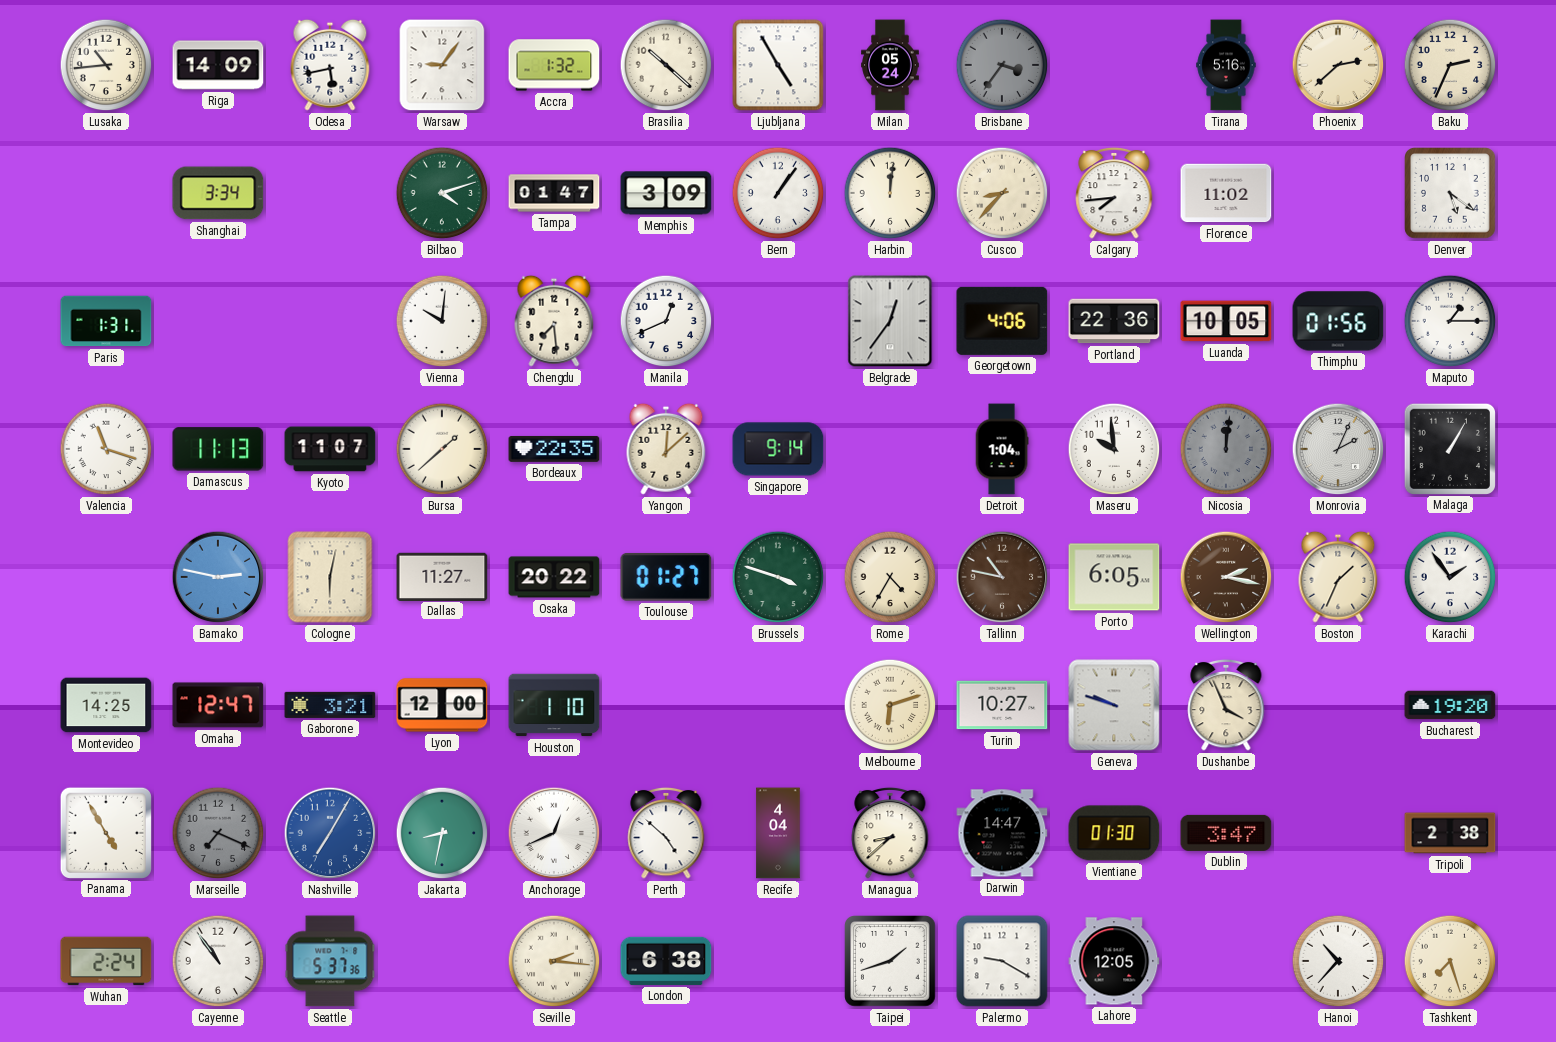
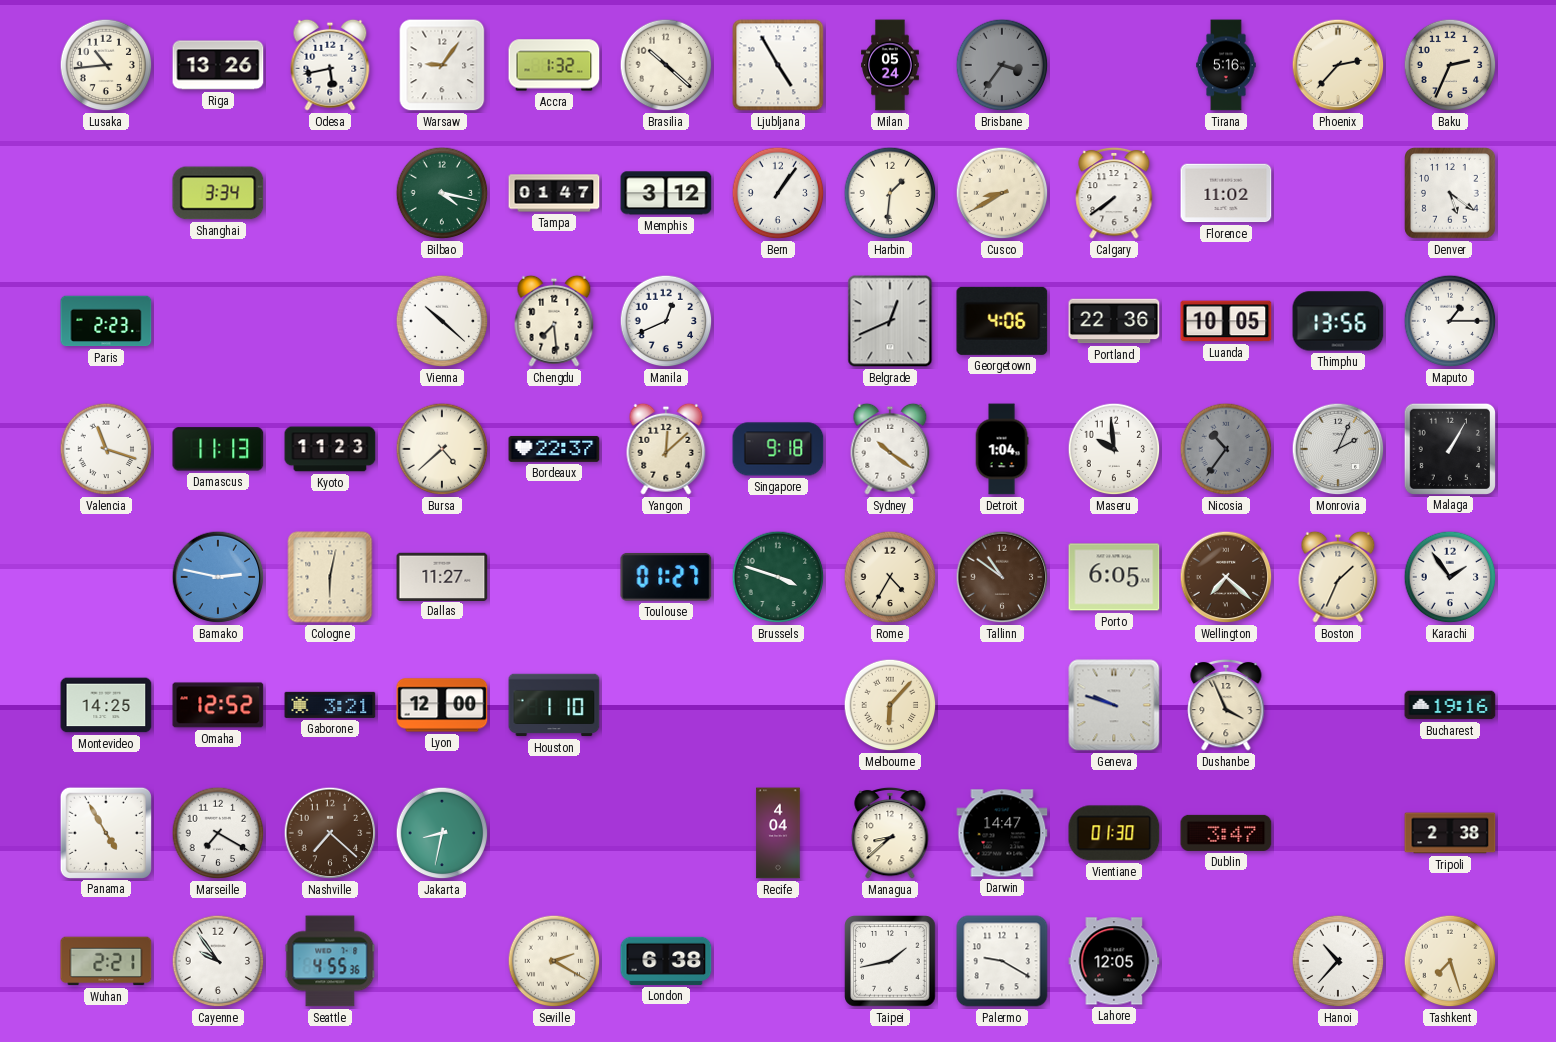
Riga: 14:09 -> 13:26
Phoenix: 2:38 -> 2:37
Bilbao: 4:12 -> 4:17
Memphis: 3:09 -> 3:12
Harbin: 12:01 -> 1:31
Cusco: 8:37 -> 8:40
Calgary: 7:44 -> 7:39
Paris: 1:31 -> 2:23
Vienna: 10:01 -> 10:22
Belgrade: 12:36 -> 12:41
Thimphu: 01:56 -> 13:56
Kyoto: 11:07 -> 11:23
Bursa: 1:38 -> 4:38
Bordeaux: 22:35 -> 22:37
Singapore: 9:14 -> 9:18
Sydney: none -> 10:21
Nicosia: 12:01 -> 10:36
Osaka: 20:22 -> none
Tallinn: 10:47 -> 10:51
Wellington: 2:17 -> 7:22
Omaha: 12:47 -> 12:52
Melbourne: 6:12 -> 6:07
Turin: 10:27 -> none
Bucharest: 19:20 -> 19:16
Marseille: 7:19 -> 7:20
Marseille dial: grey -> white
Nashville: 7:05 -> 7:22
Nashville dial: blue -> brown
Anchorage: 12:41 -> none
Perth: 4:52 -> none
Wuhan: 2:24 -> 2:21
Cayenne: 10:54 -> 9:54
Seattle: 5:37 -> 4:55
Seville: 2:16 -> 2:20
Taipei: 1:42 -> 1:43
